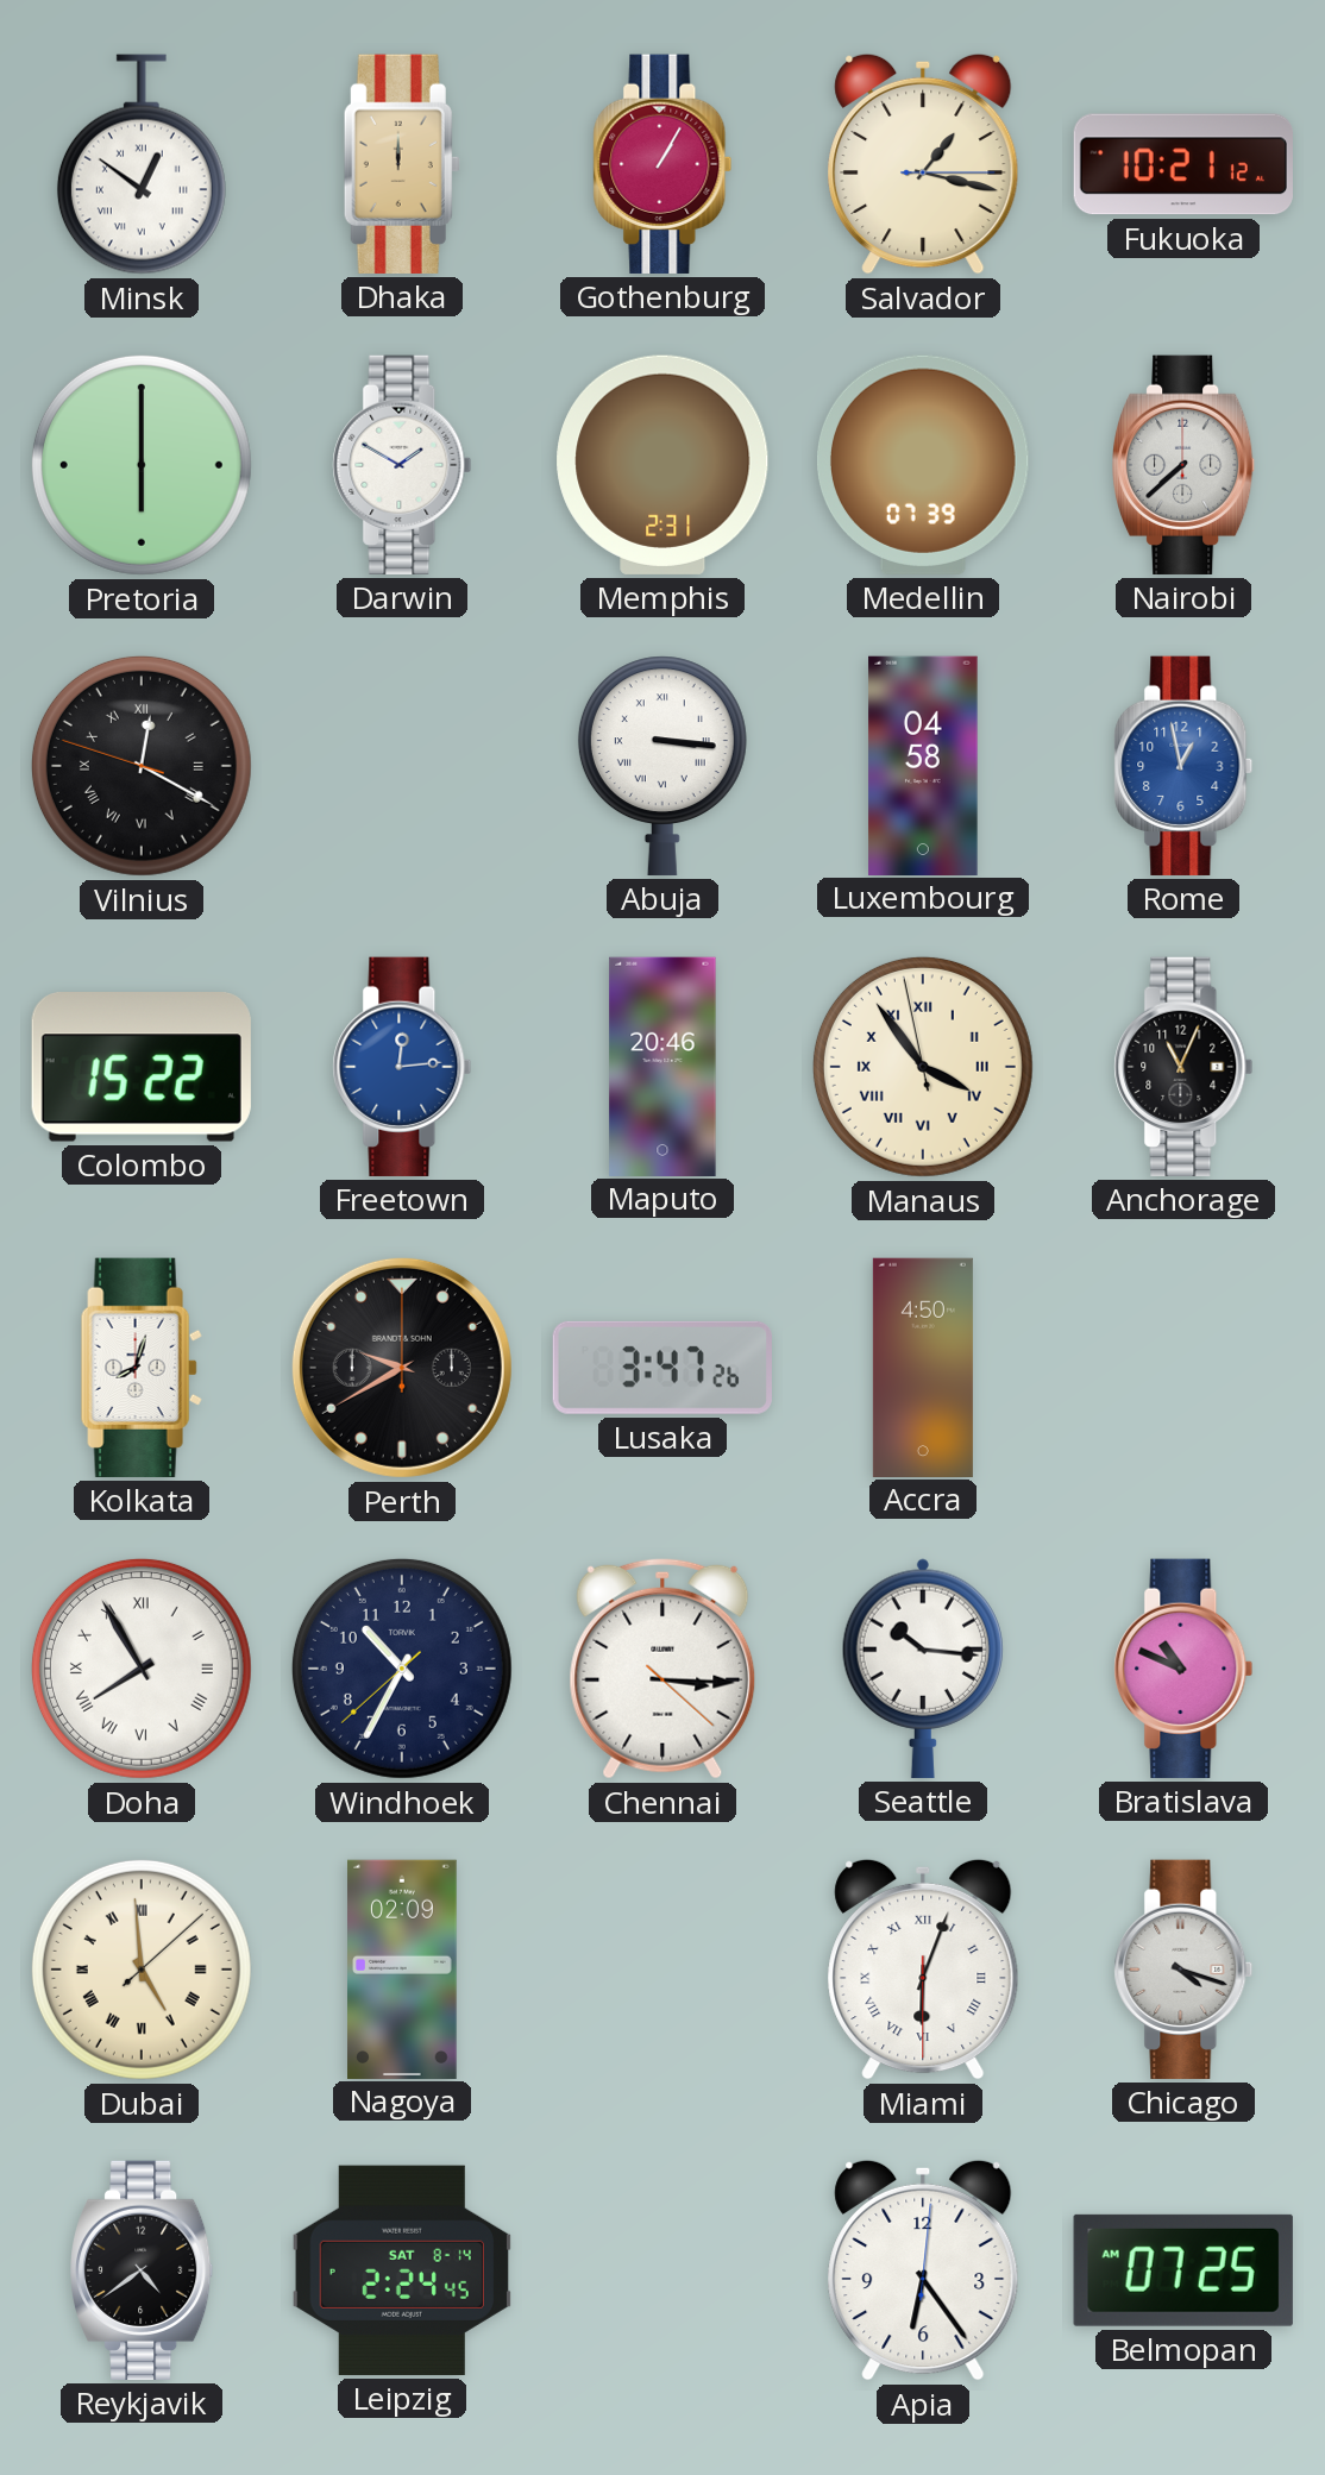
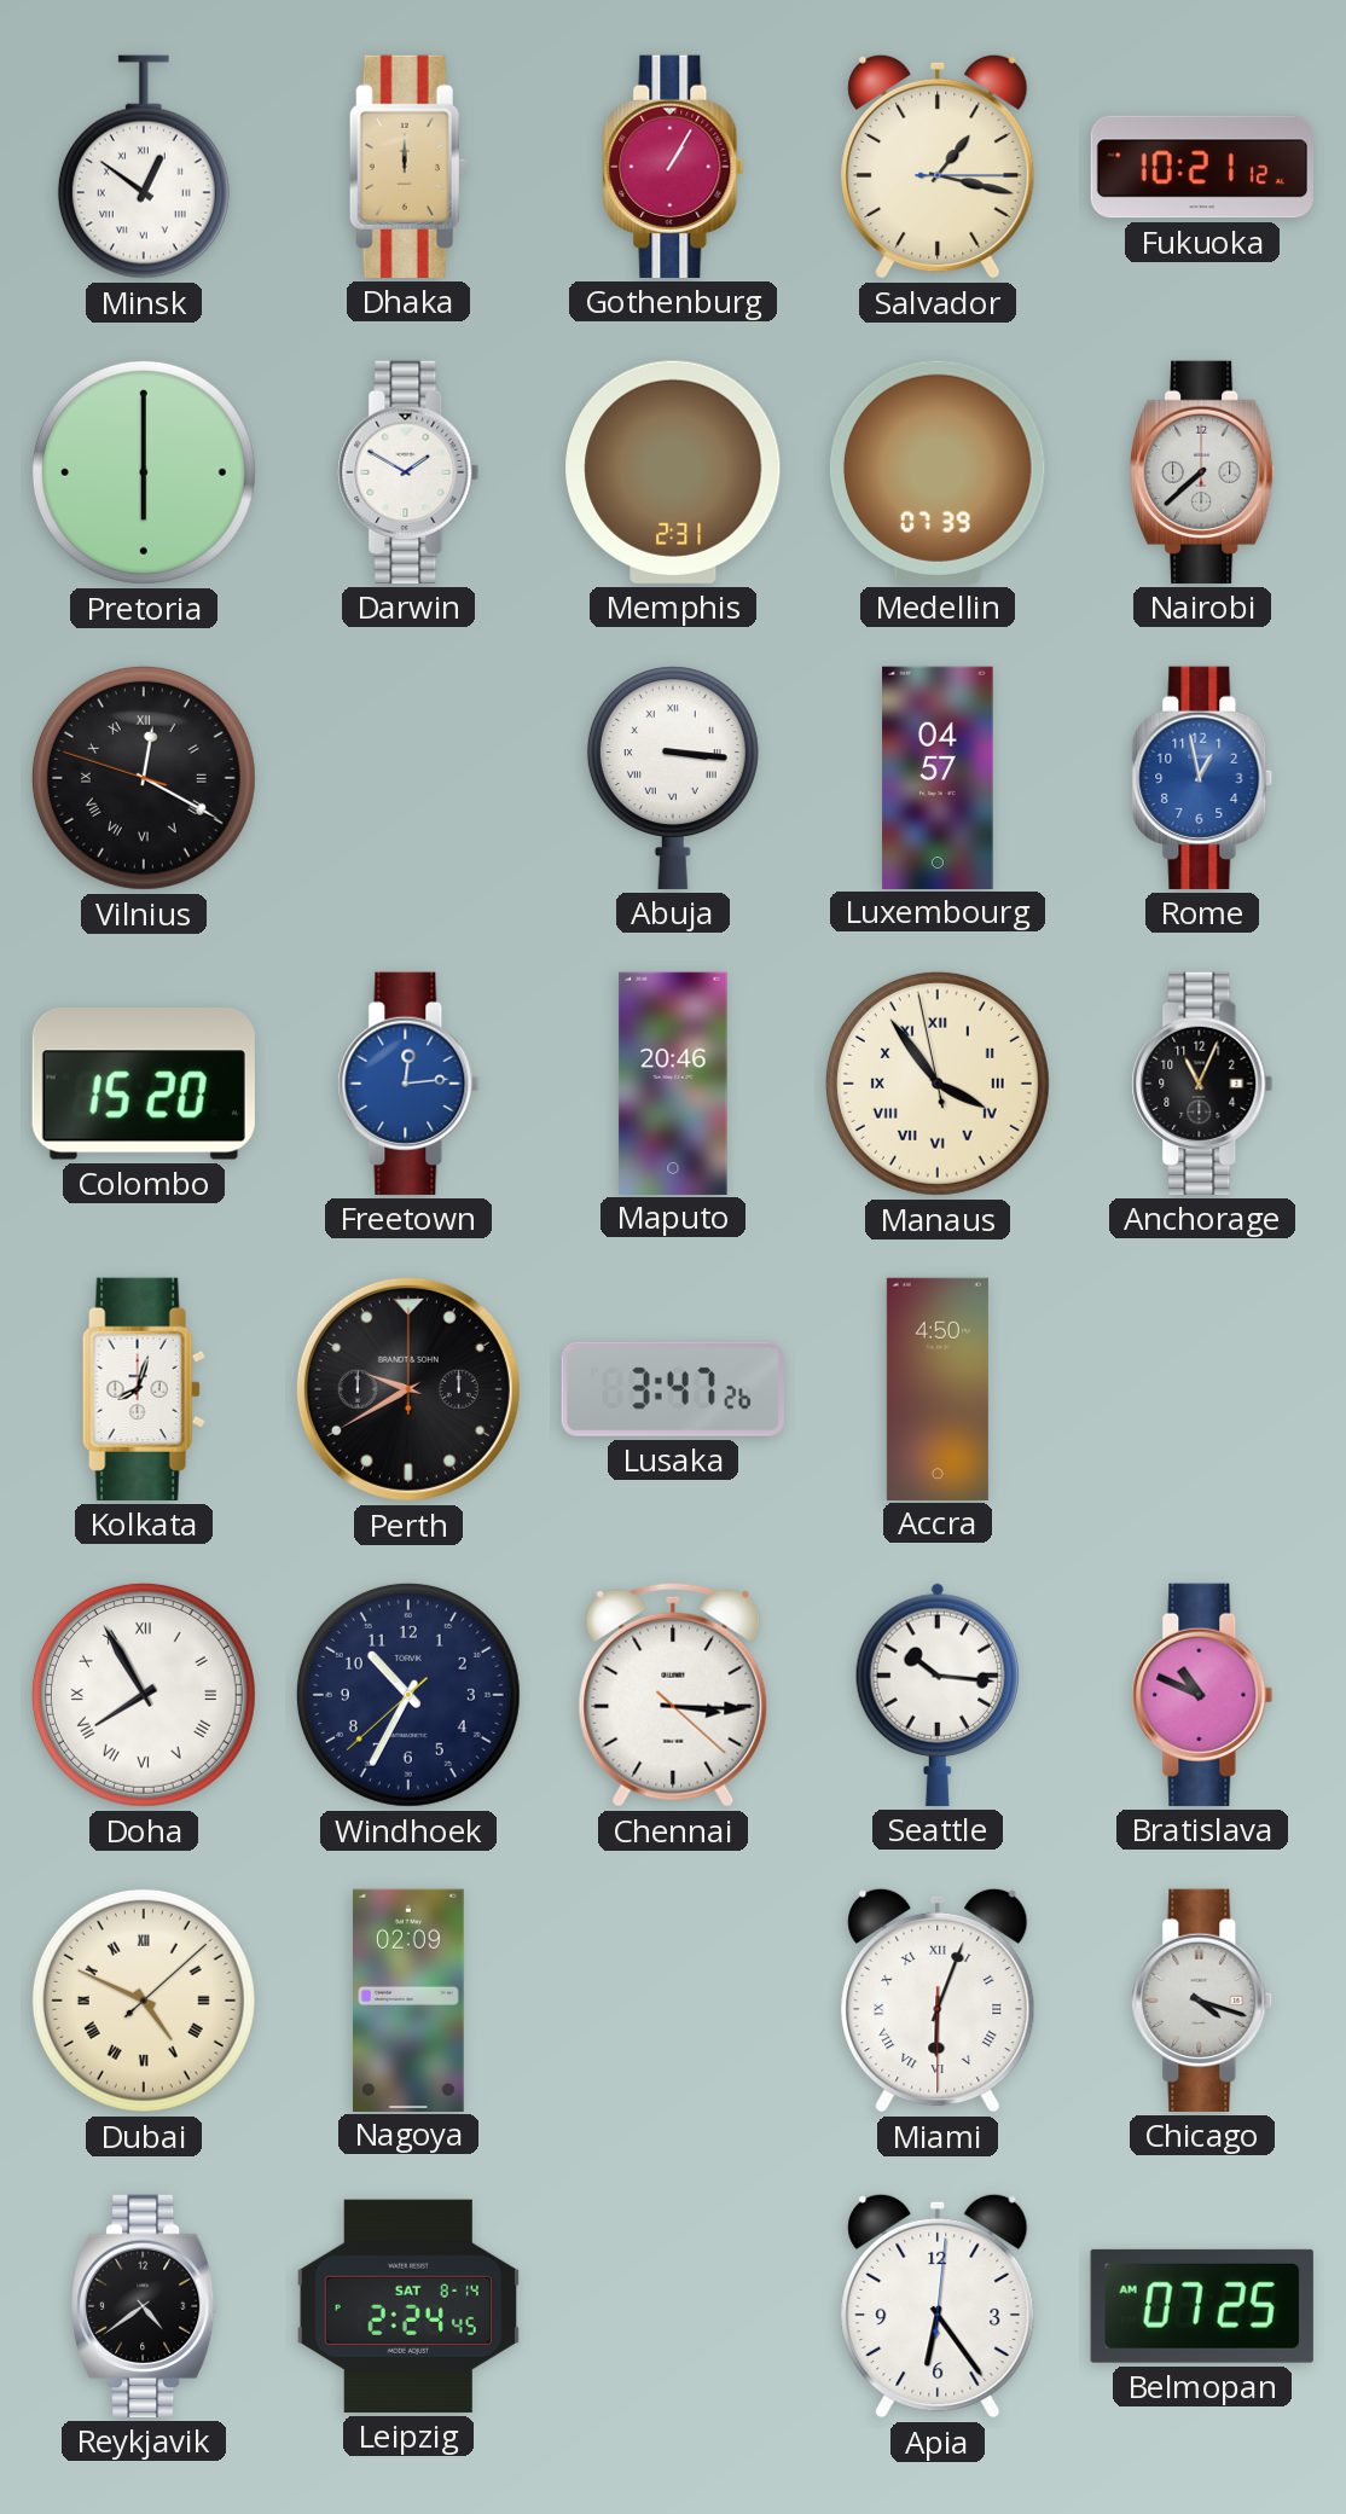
Luxembourg: 04:58 -> 04:57
Colombo: 15:22 -> 15:20
Dubai: 4:59 -> 4:49
